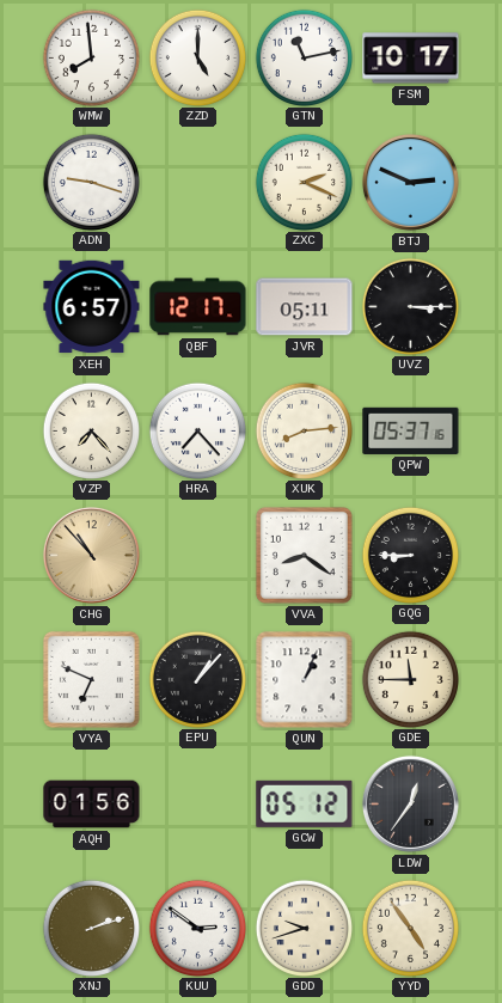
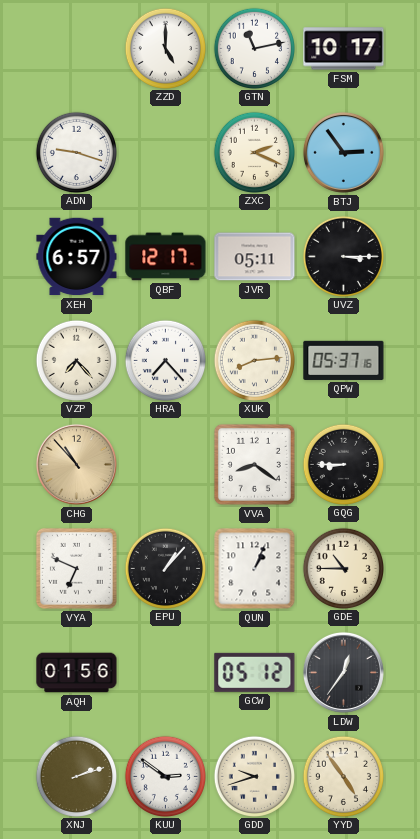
WMW: 7:59 -> none
BTJ: 2:49 -> 2:54
GDE: 11:45 -> 10:45
